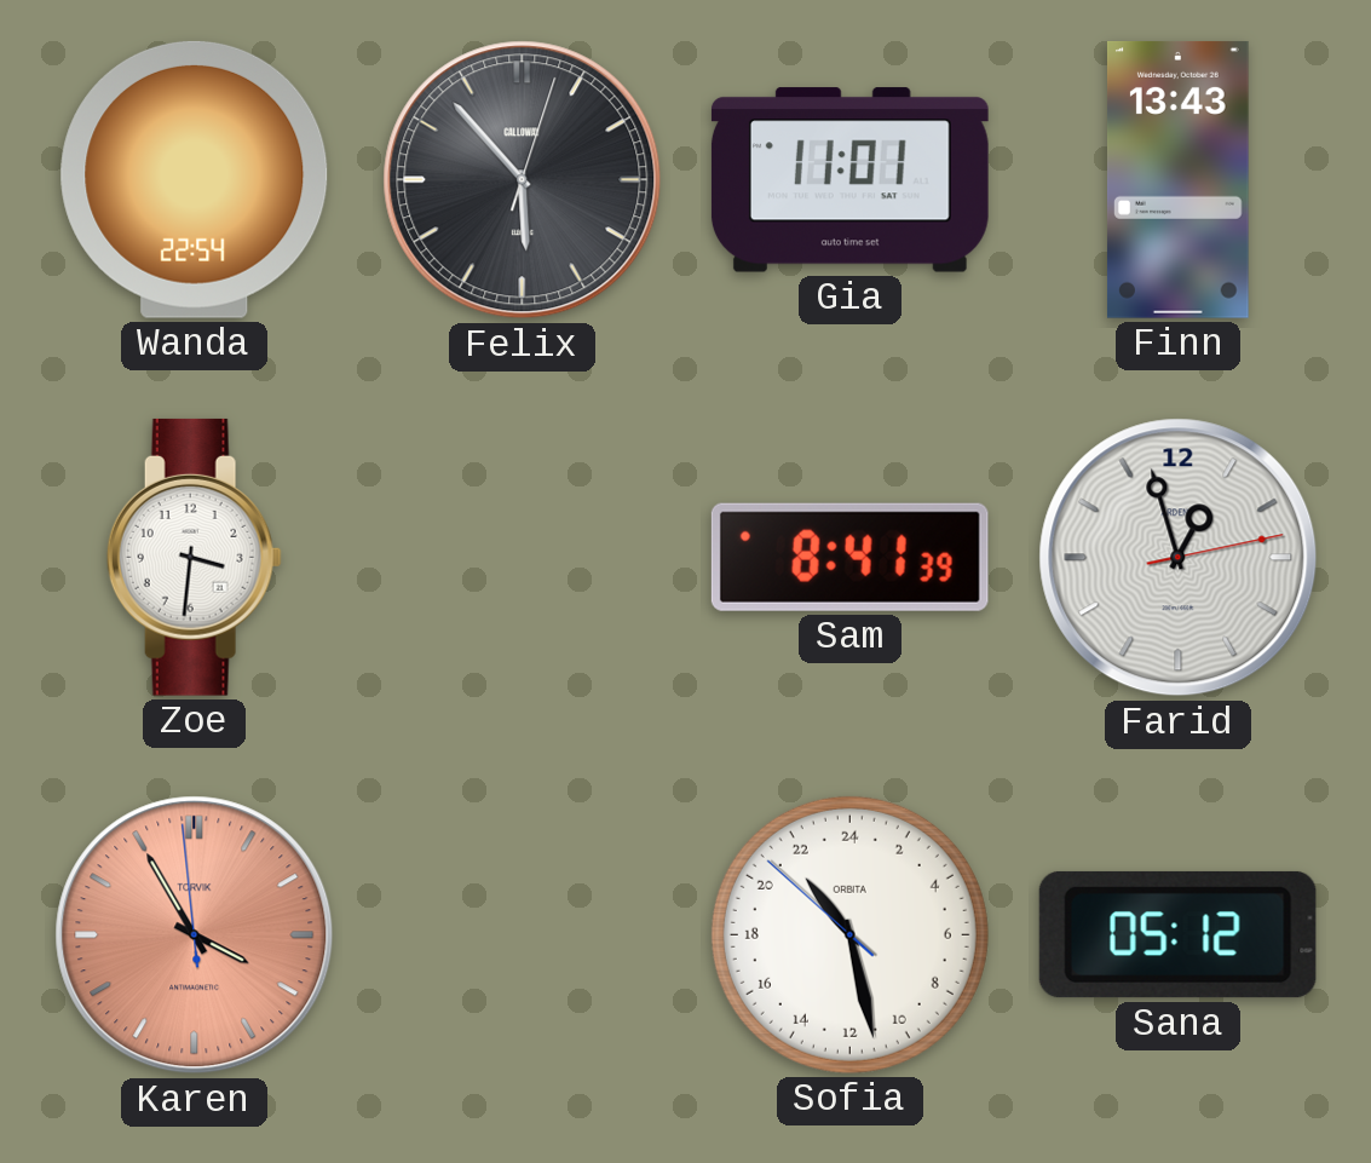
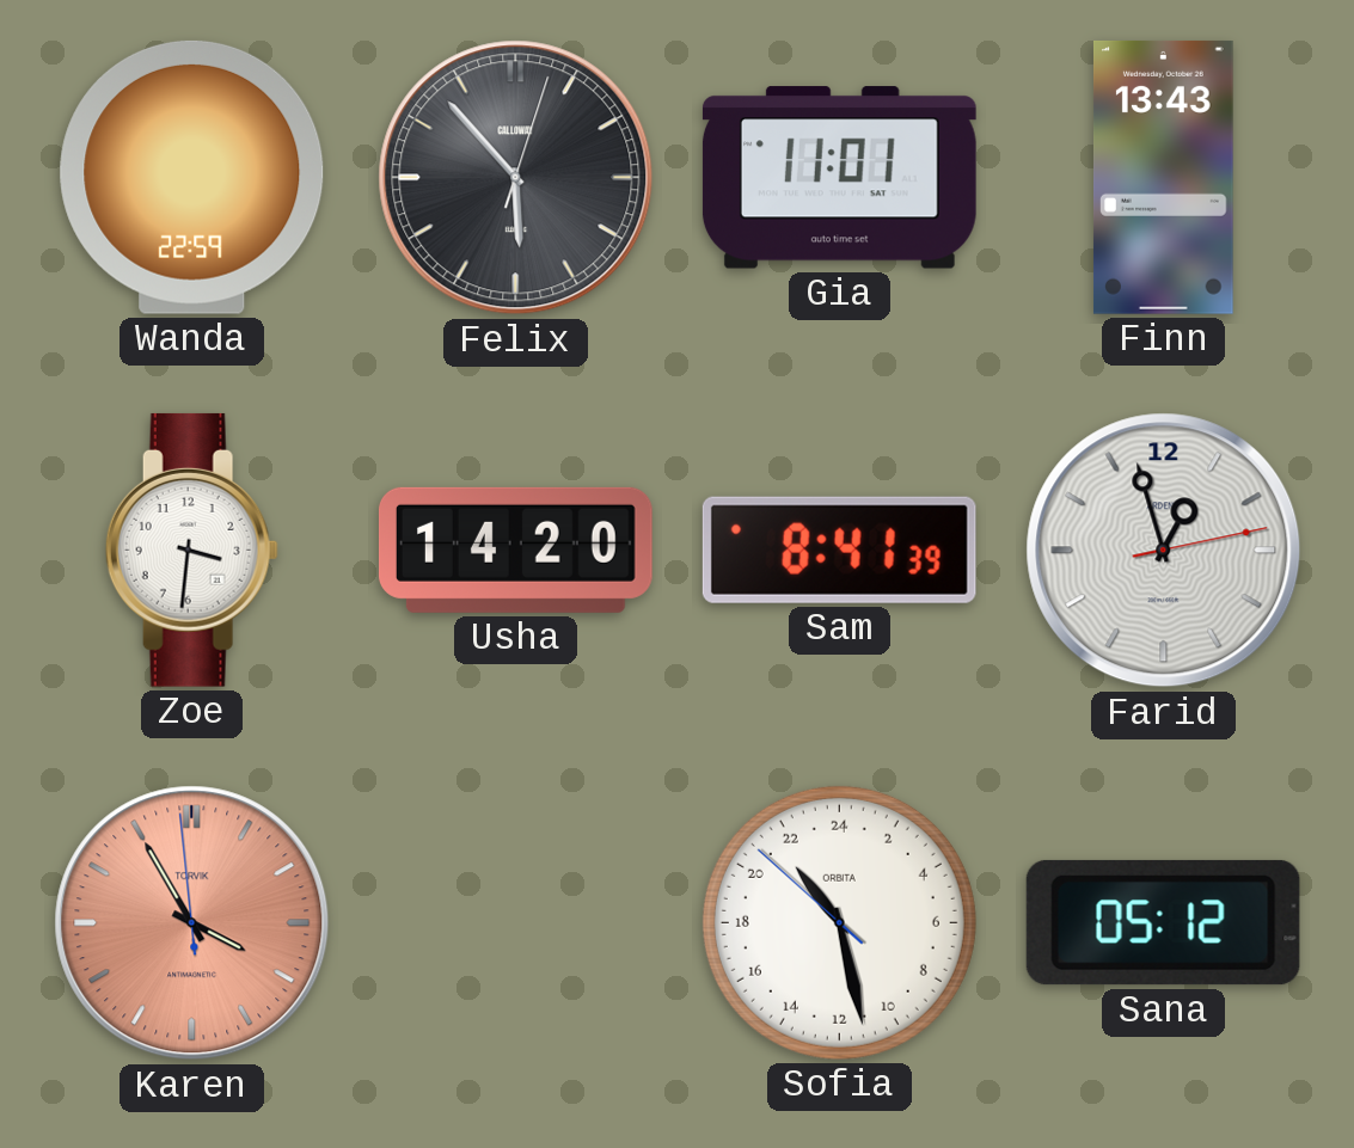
Wanda: 22:54 -> 22:59
Usha: none -> 14:20
